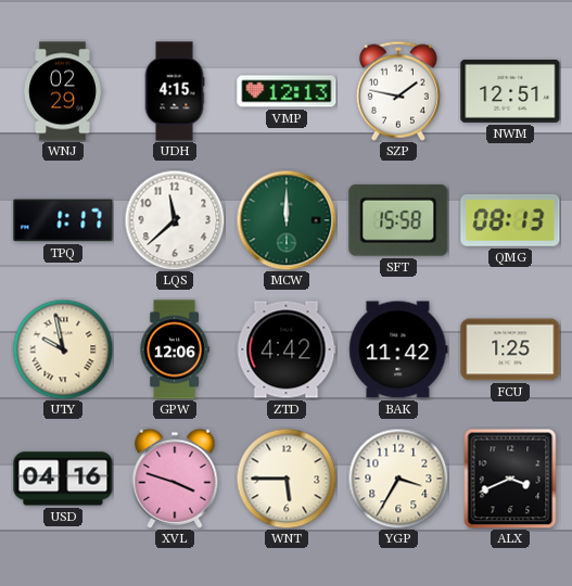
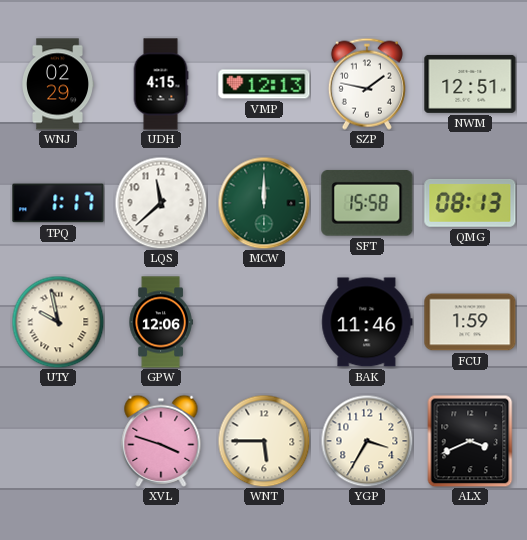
ZTD: 4:42 -> none
BAK: 11:42 -> 11:46
FCU: 1:25 -> 1:59
USD: 04:16 -> none
